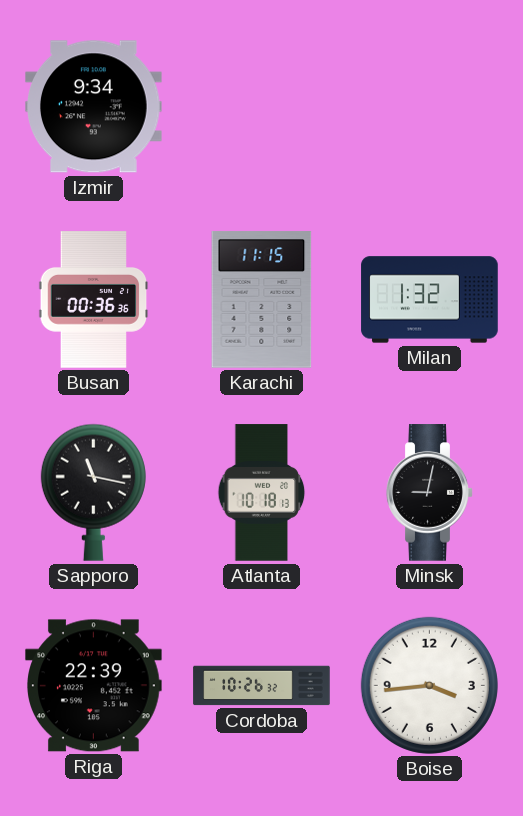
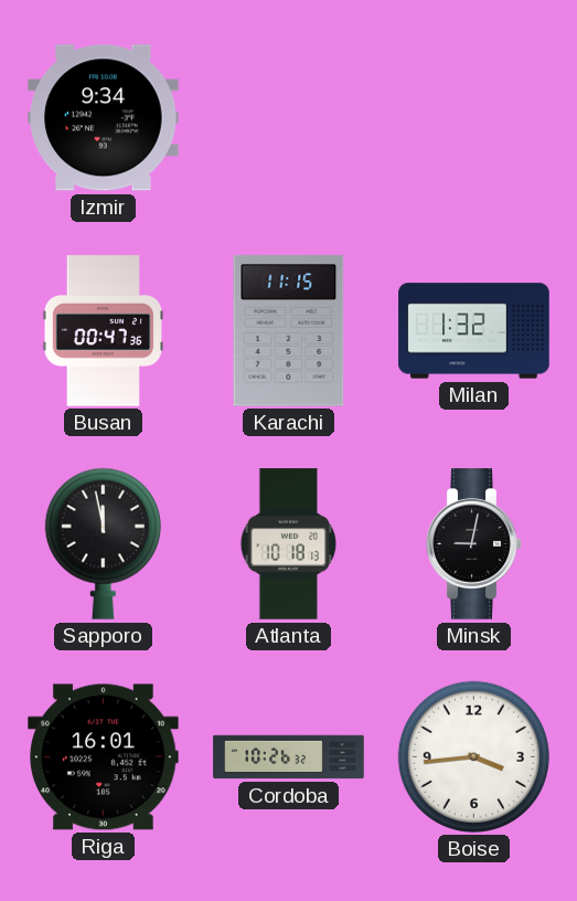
Busan: 00:36 -> 00:47
Sapporo: 11:17 -> 11:58
Riga: 22:39 -> 16:01
